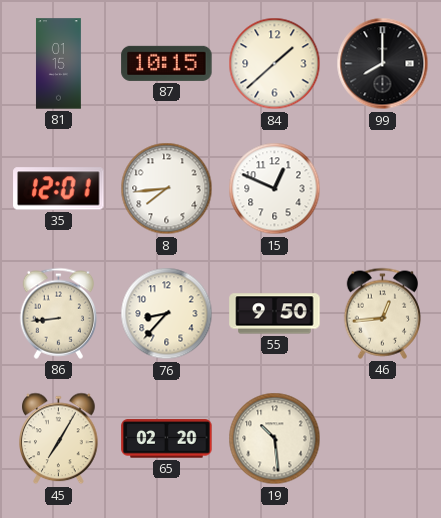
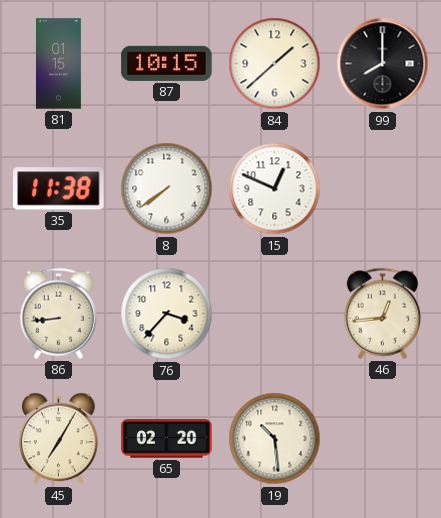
35: 12:01 -> 11:38
8: 7:44 -> 7:39
76: 8:37 -> 3:37
55: 9:50 -> none
